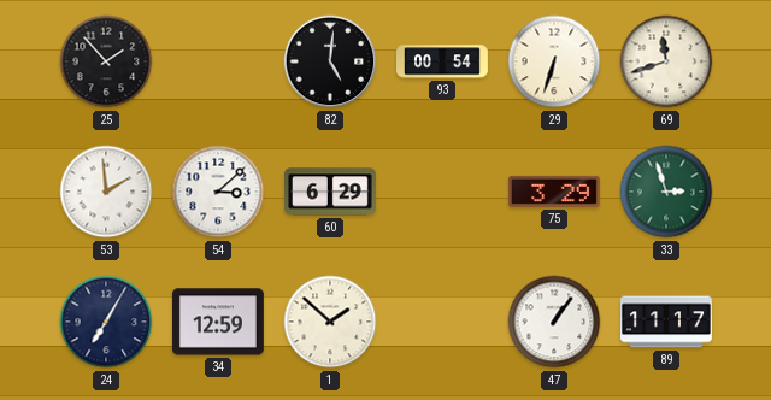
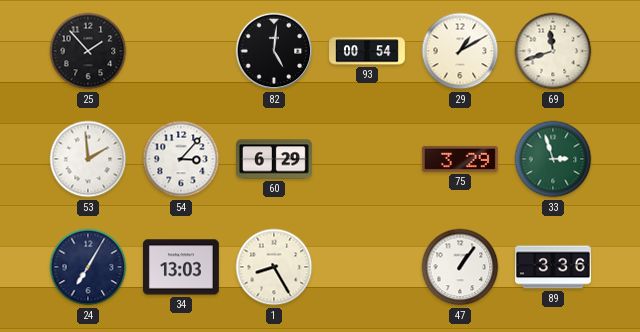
29: 6:33 -> 1:10
54: 3:08 -> 3:07
34: 12:59 -> 13:03
1: 1:52 -> 8:25
89: 11:17 -> 3:36
